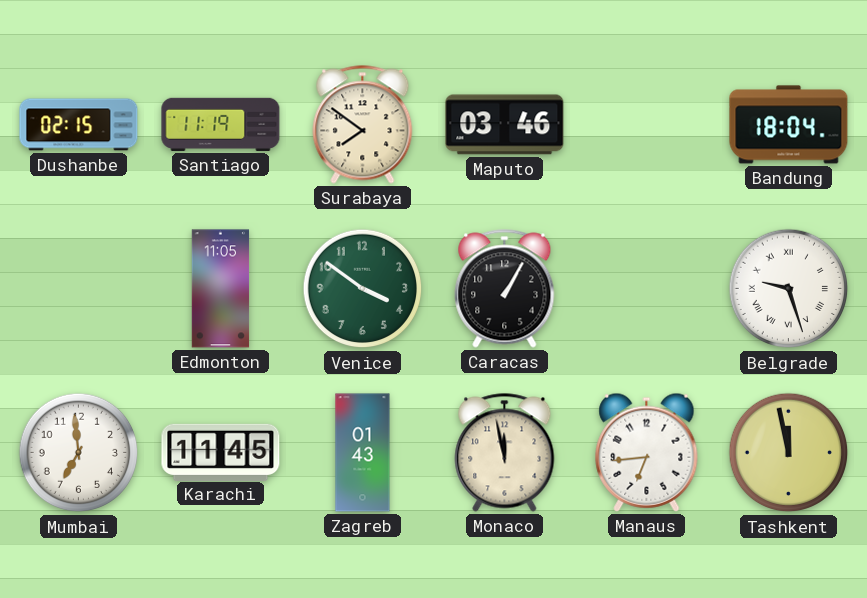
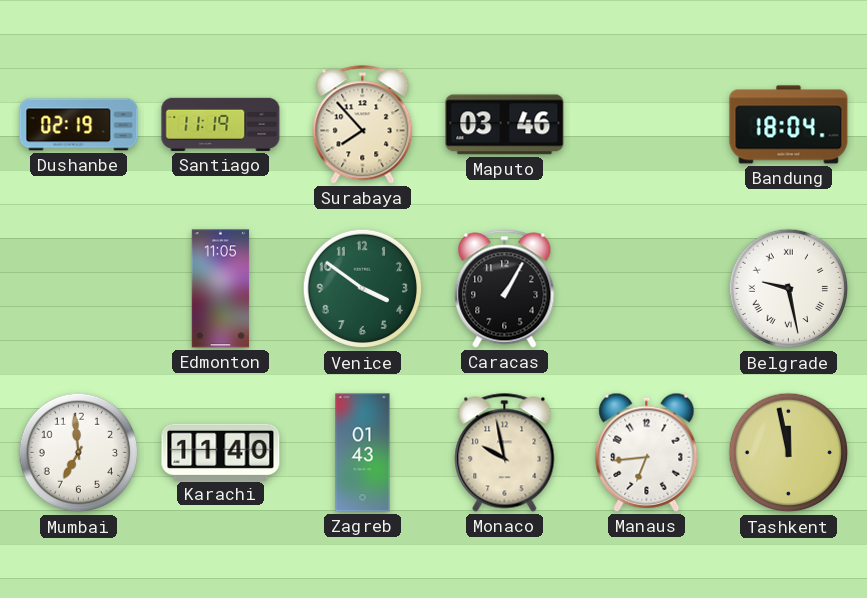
Dushanbe: 02:15 -> 02:19
Surabaya: 7:51 -> 7:53
Belgrade: 9:27 -> 9:28
Karachi: 11:45 -> 11:40
Monaco: 11:58 -> 9:58
